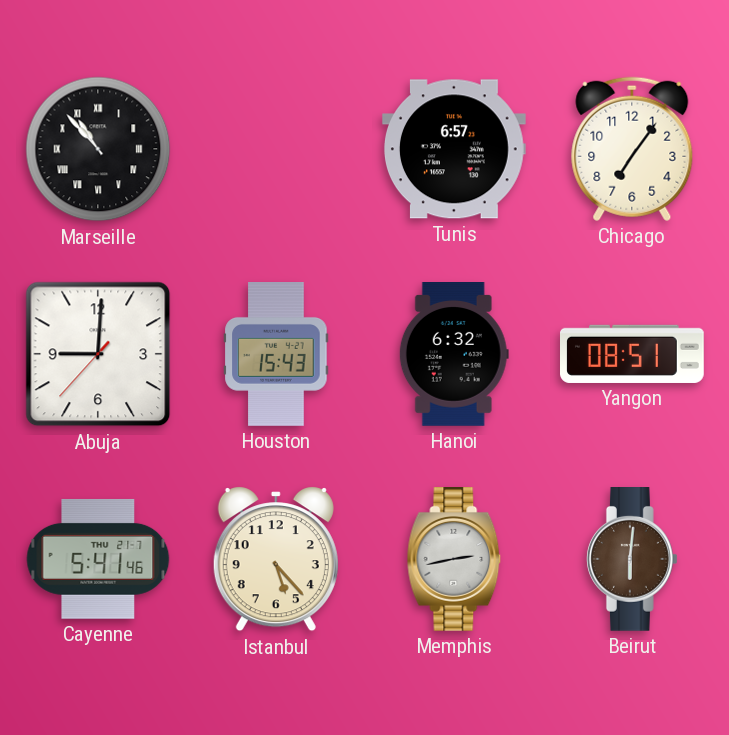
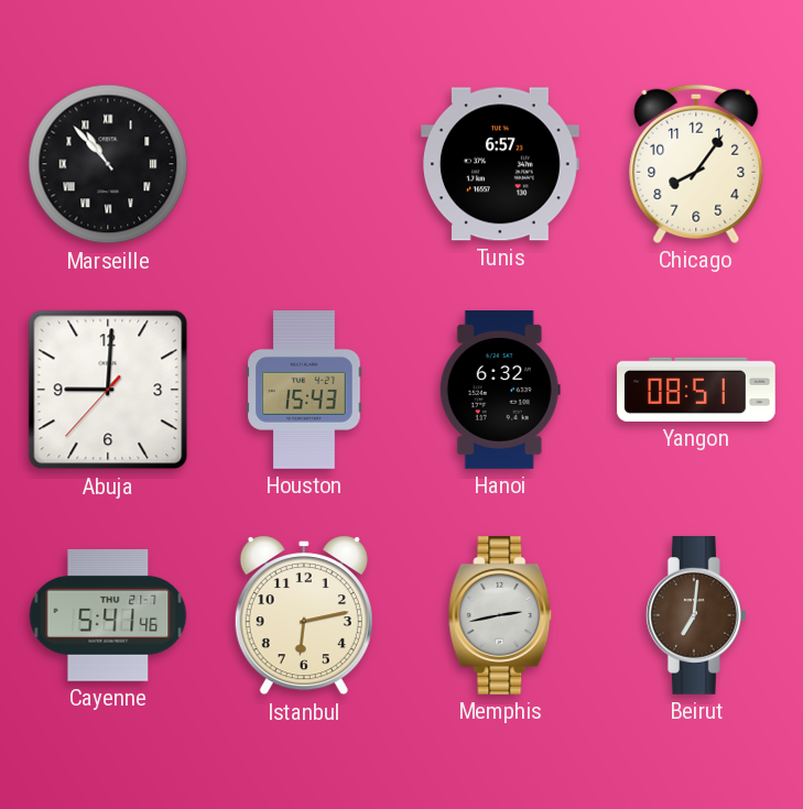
Chicago: 7:06 -> 8:06
Istanbul: 5:23 -> 6:13
Beirut: 6:01 -> 7:01
